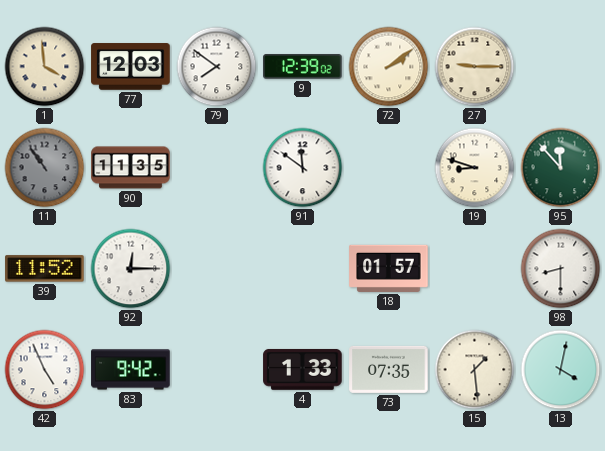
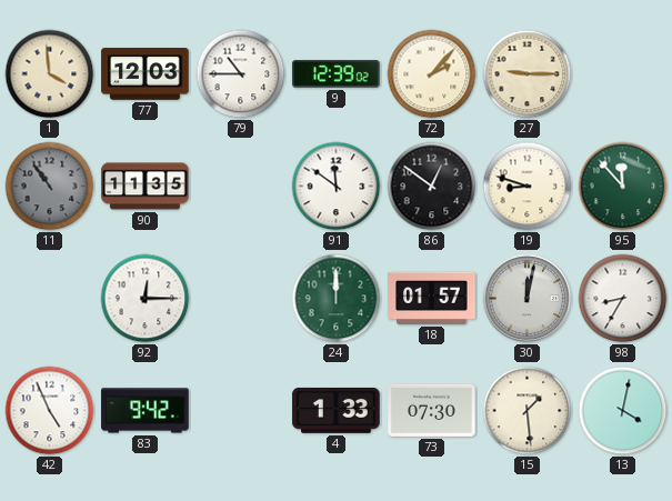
79: 7:51 -> 10:45
72: 2:09 -> 2:07
86: none -> 12:51
39: 11:52 -> none
24: none -> 12:00
30: none -> 12:02
98: 8:30 -> 8:35
73: 07:35 -> 07:30
